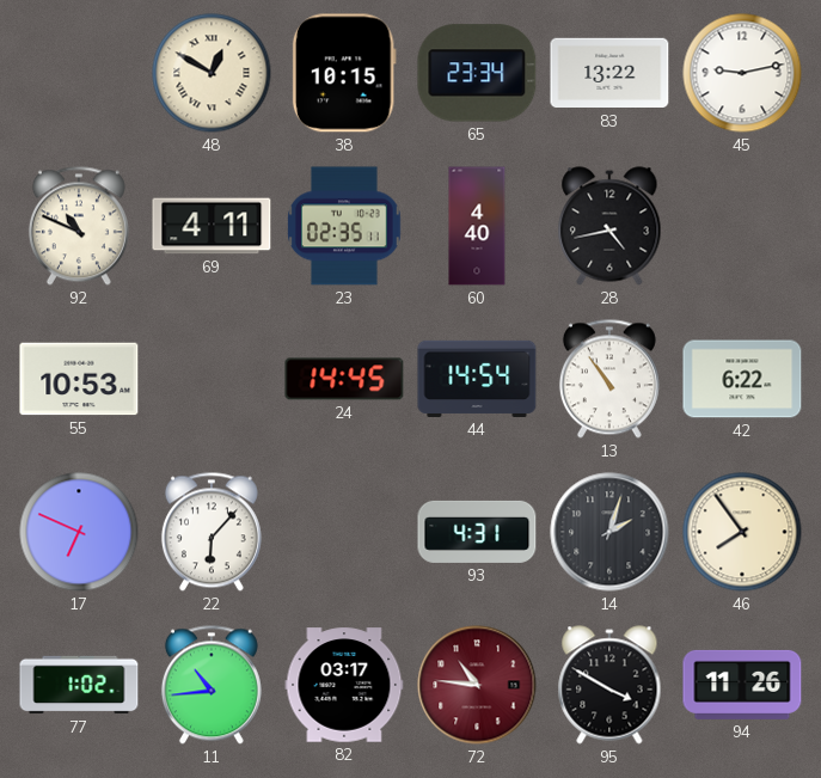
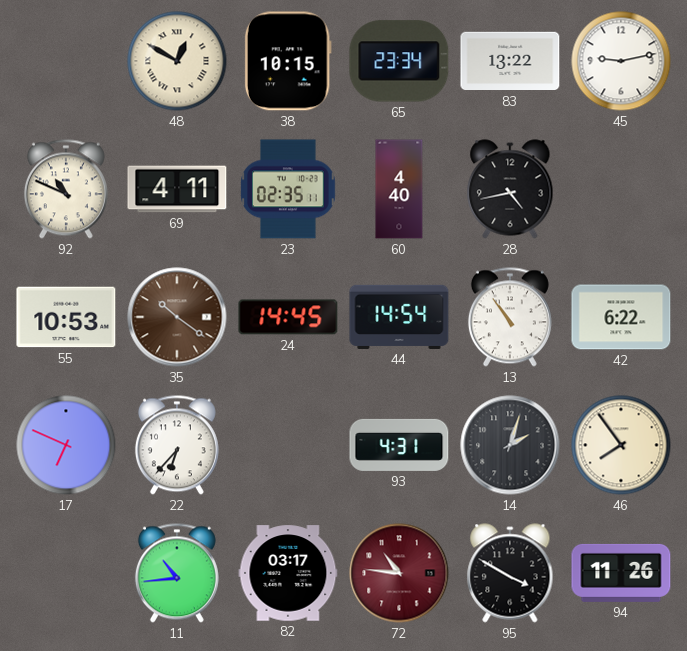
35: none -> 10:21
22: 6:07 -> 6:37
77: 1:02 -> none
